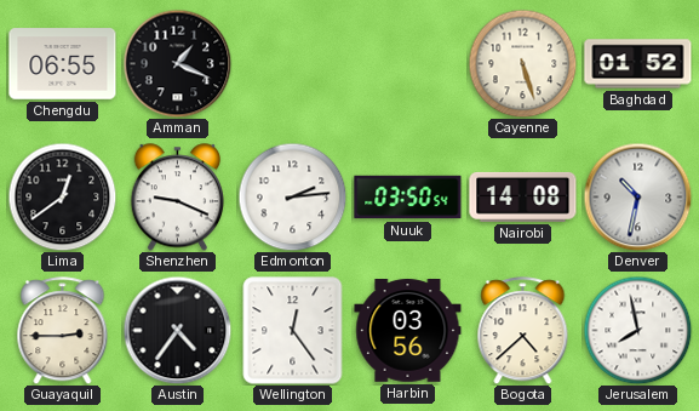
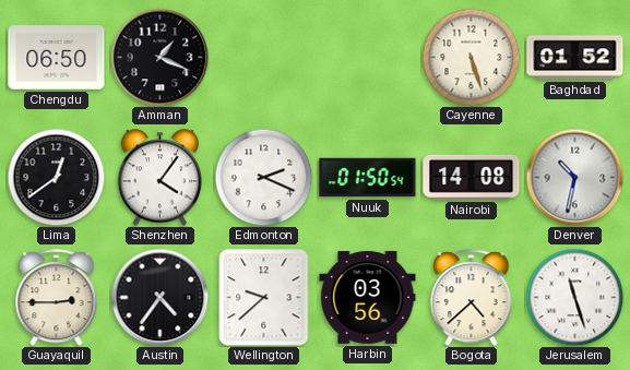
Chengdu: 06:55 -> 06:50
Shenzhen: 9:19 -> 4:06
Edmonton: 2:14 -> 2:19
Nuuk: 03:50 -> 01:50
Wellington: 12:24 -> 9:38
Jerusalem: 7:58 -> 11:27
